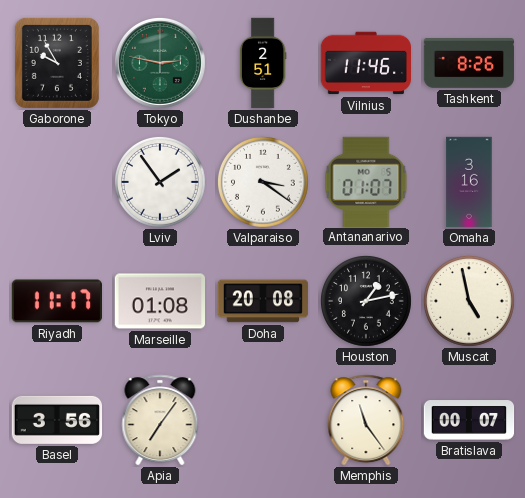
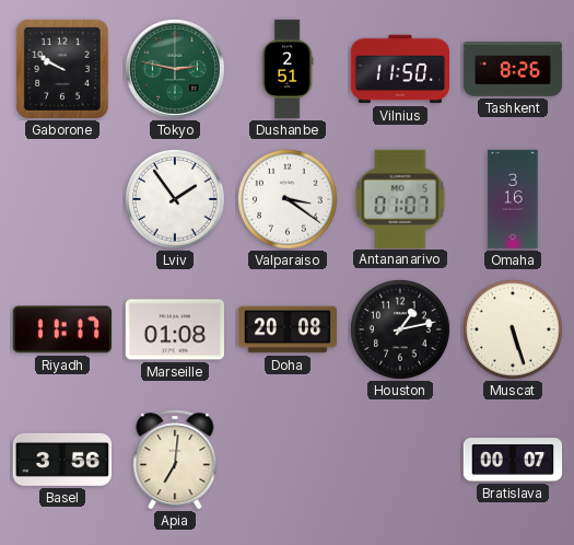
Gaborone: 9:55 -> 9:50
Vilnius: 11:46 -> 11:50
Muscat: 4:58 -> 5:27
Apia: 7:06 -> 7:01
Memphis: 11:24 -> none
